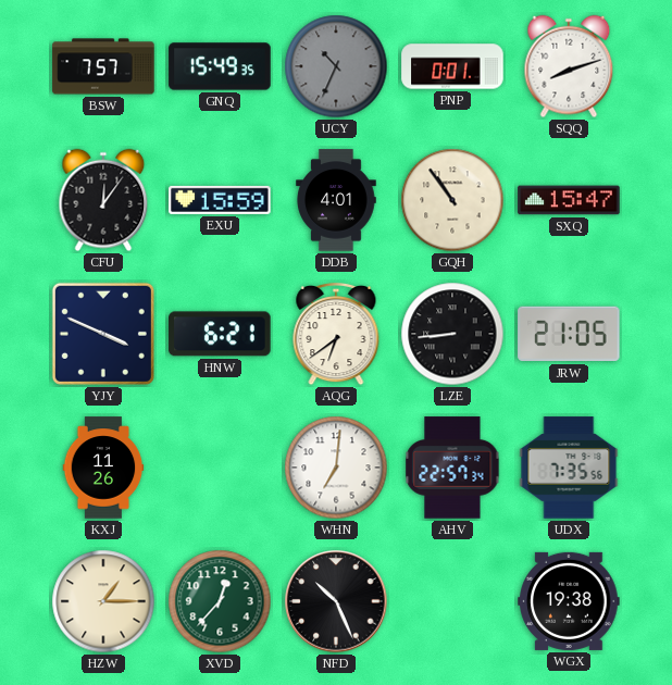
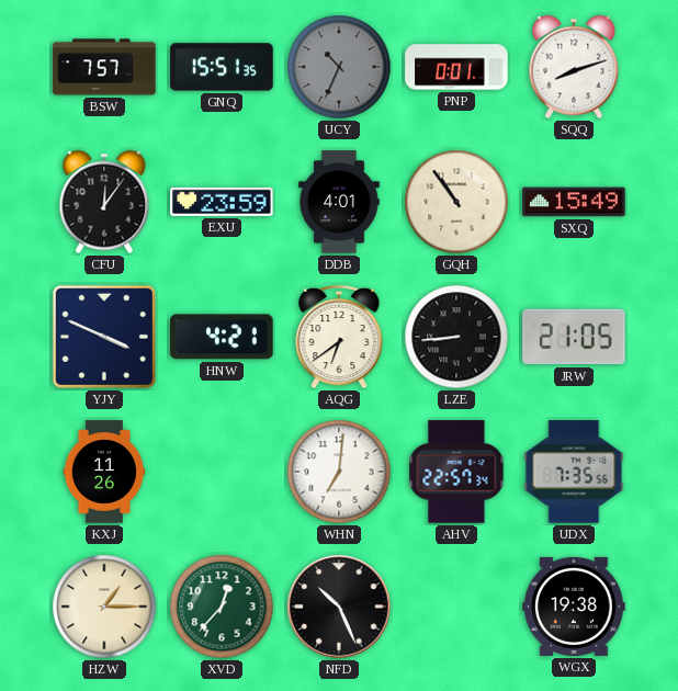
GNQ: 15:49 -> 15:51
EXU: 15:59 -> 23:59
SXQ: 15:47 -> 15:49
HNW: 6:21 -> 4:21
